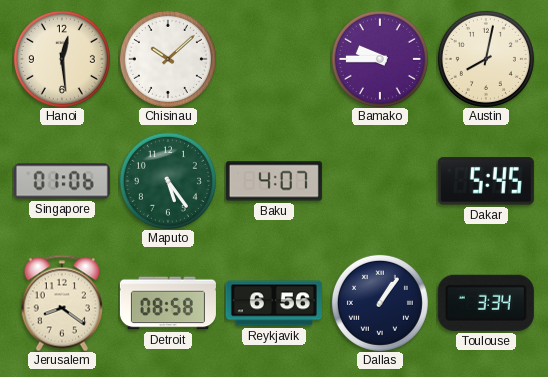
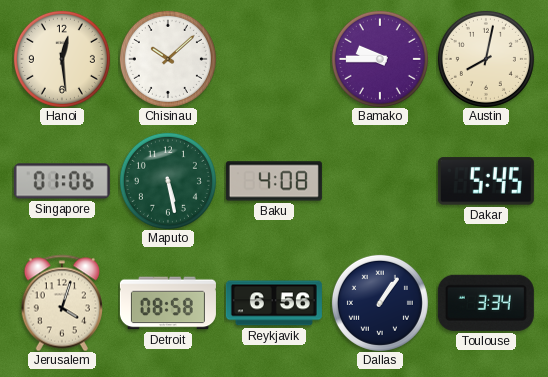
Maputo: 5:24 -> 5:28
Baku: 4:07 -> 4:08
Jerusalem: 8:21 -> 4:03
